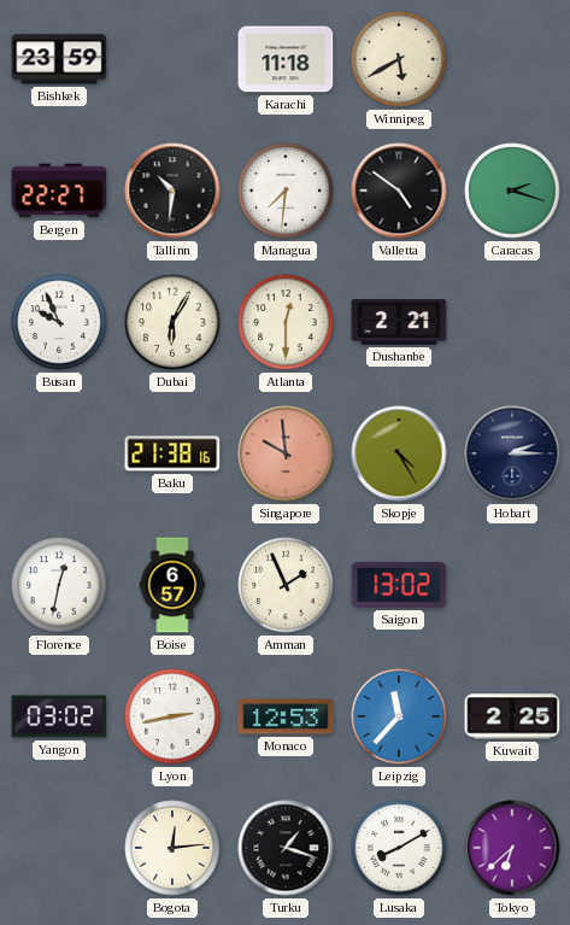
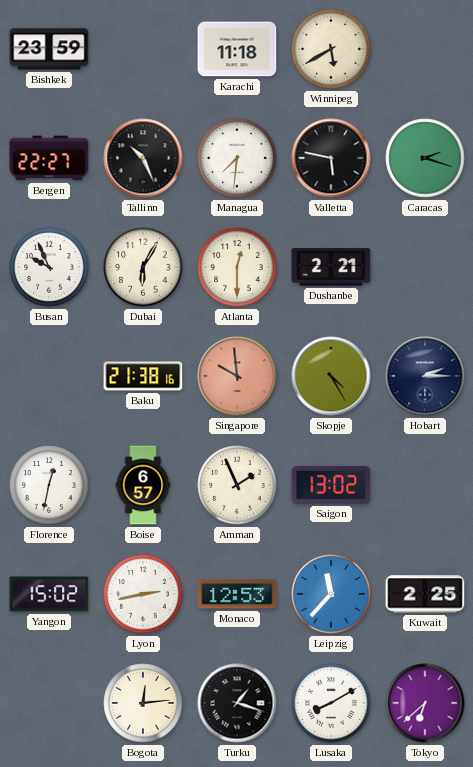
Tallinn: 10:31 -> 10:26
Valletta: 4:51 -> 5:47
Yangon: 03:02 -> 15:02
